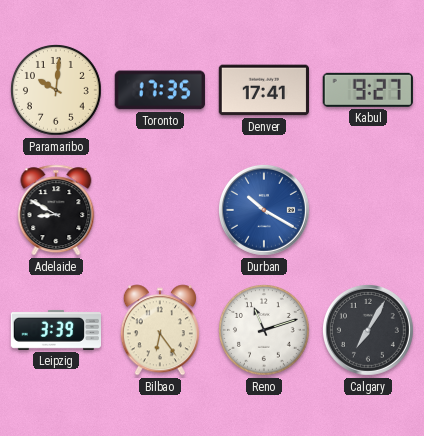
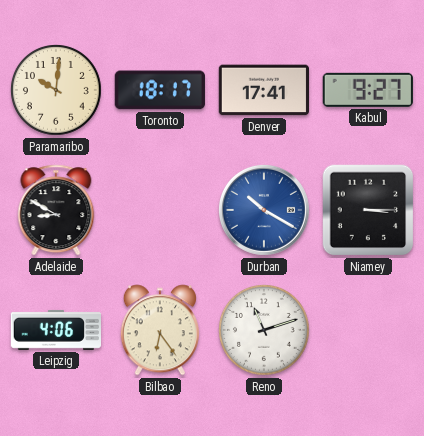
Toronto: 17:35 -> 18:17
Niamey: none -> 3:15
Leipzig: 3:39 -> 4:06
Calgary: 7:05 -> none
